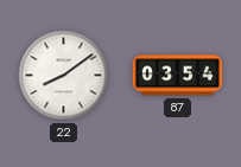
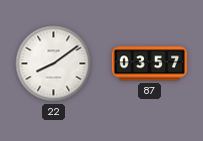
87: 03:54 -> 03:57
